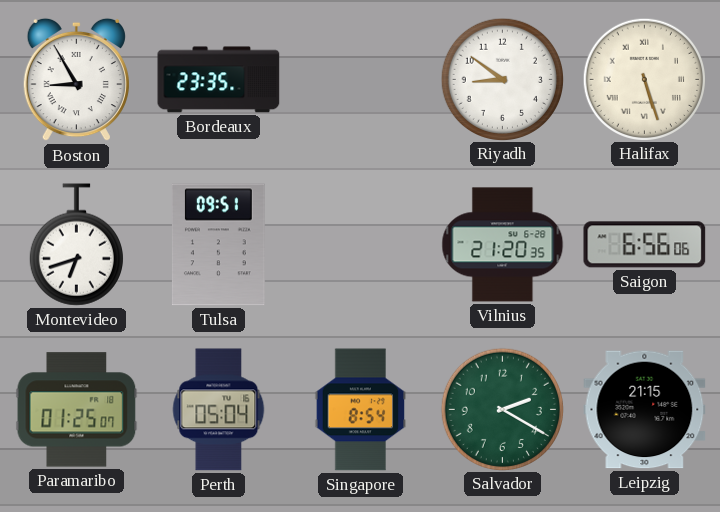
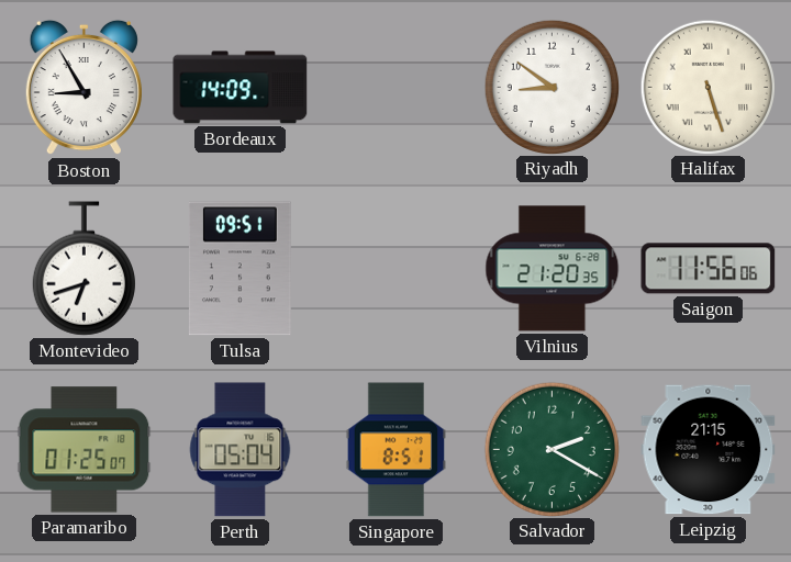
Bordeaux: 23:35 -> 14:09
Saigon: 6:56 -> 11:56
Singapore: 8:54 -> 8:51
